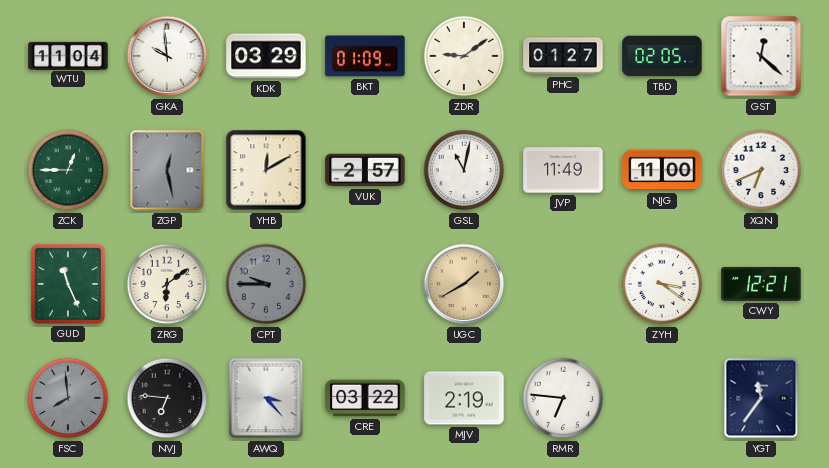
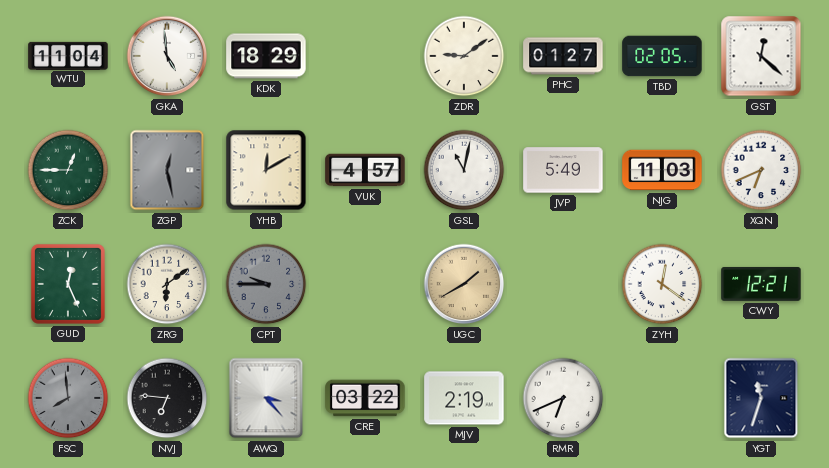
GKA: 9:59 -> 4:59
KDK: 03:29 -> 18:29
BKT: 01:09 -> none
VUK: 2:57 -> 4:57
JVP: 11:49 -> 5:49
NJG: 11:00 -> 11:03
GUD: 11:26 -> 12:26
ZYH: 3:21 -> 12:21
RMR: 6:46 -> 6:41
YGT: 11:36 -> 11:33
